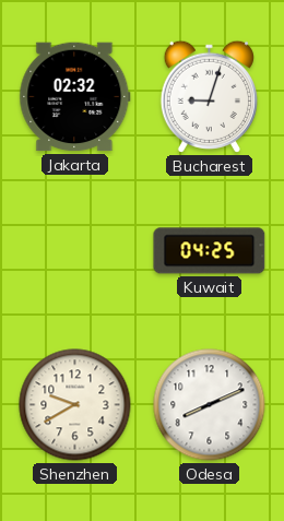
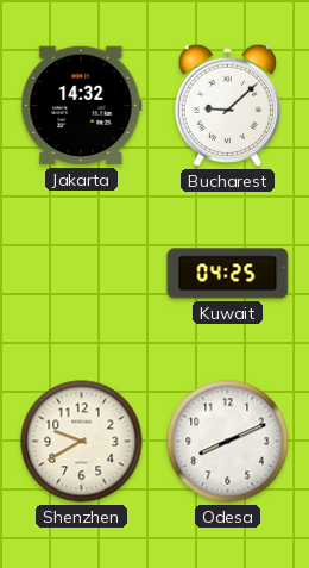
Jakarta: 02:32 -> 14:32
Bucharest: 9:03 -> 9:08
